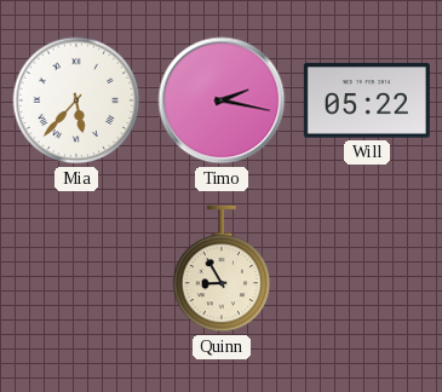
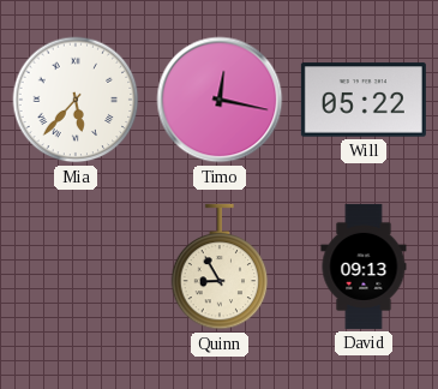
Timo: 2:17 -> 12:17
David: none -> 09:13
